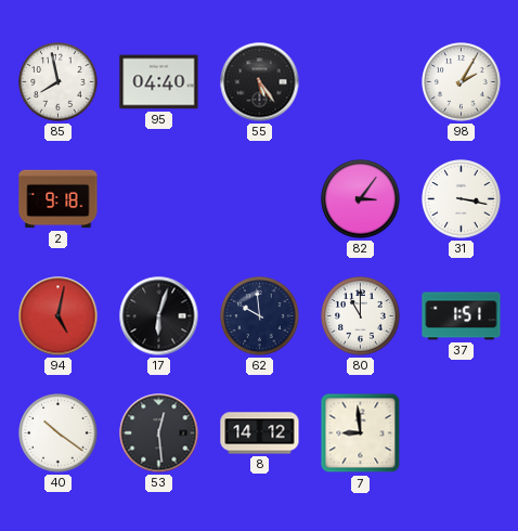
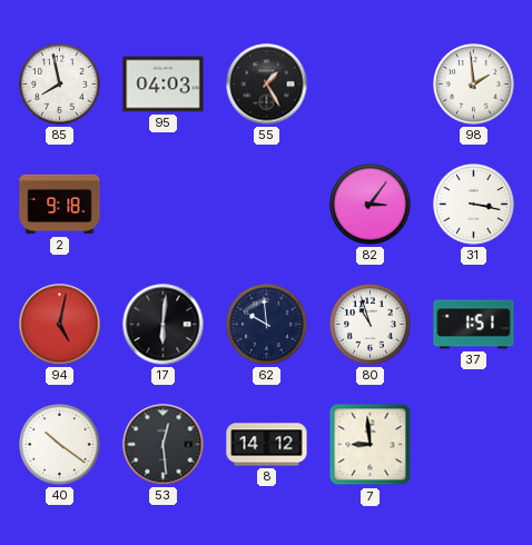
95: 04:40 -> 04:03
55: 5:24 -> 1:25
98: 2:05 -> 1:59
17: 6:03 -> 6:01
80: 11:00 -> 10:57
